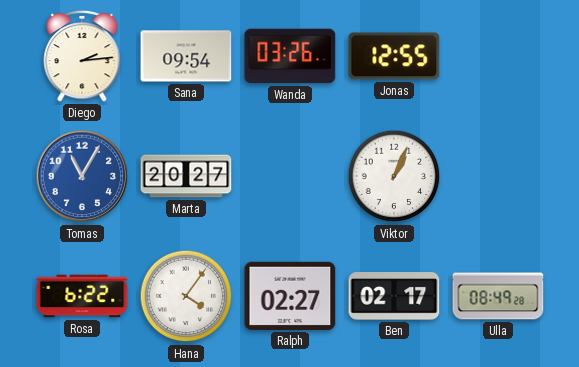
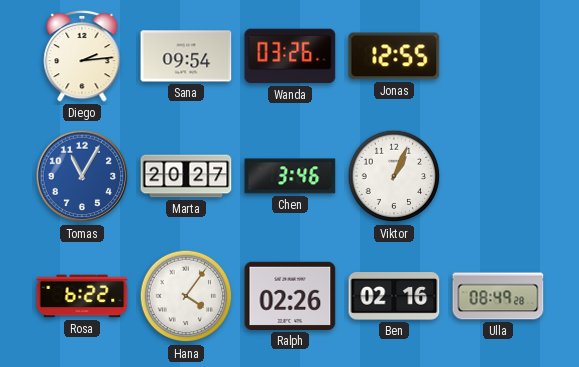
Chen: none -> 3:46
Ralph: 02:27 -> 02:26
Ben: 02:17 -> 02:16
